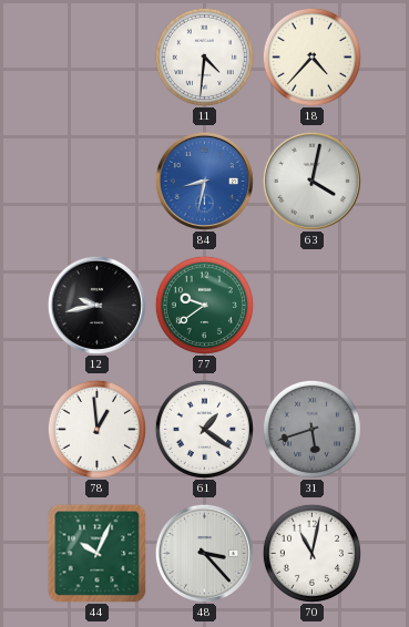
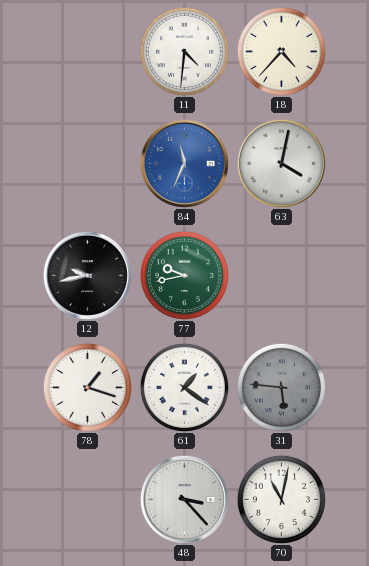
84: 8:32 -> 11:34
77: 9:39 -> 9:43
78: 12:59 -> 1:18
31: 5:42 -> 5:46
44: 10:04 -> none
